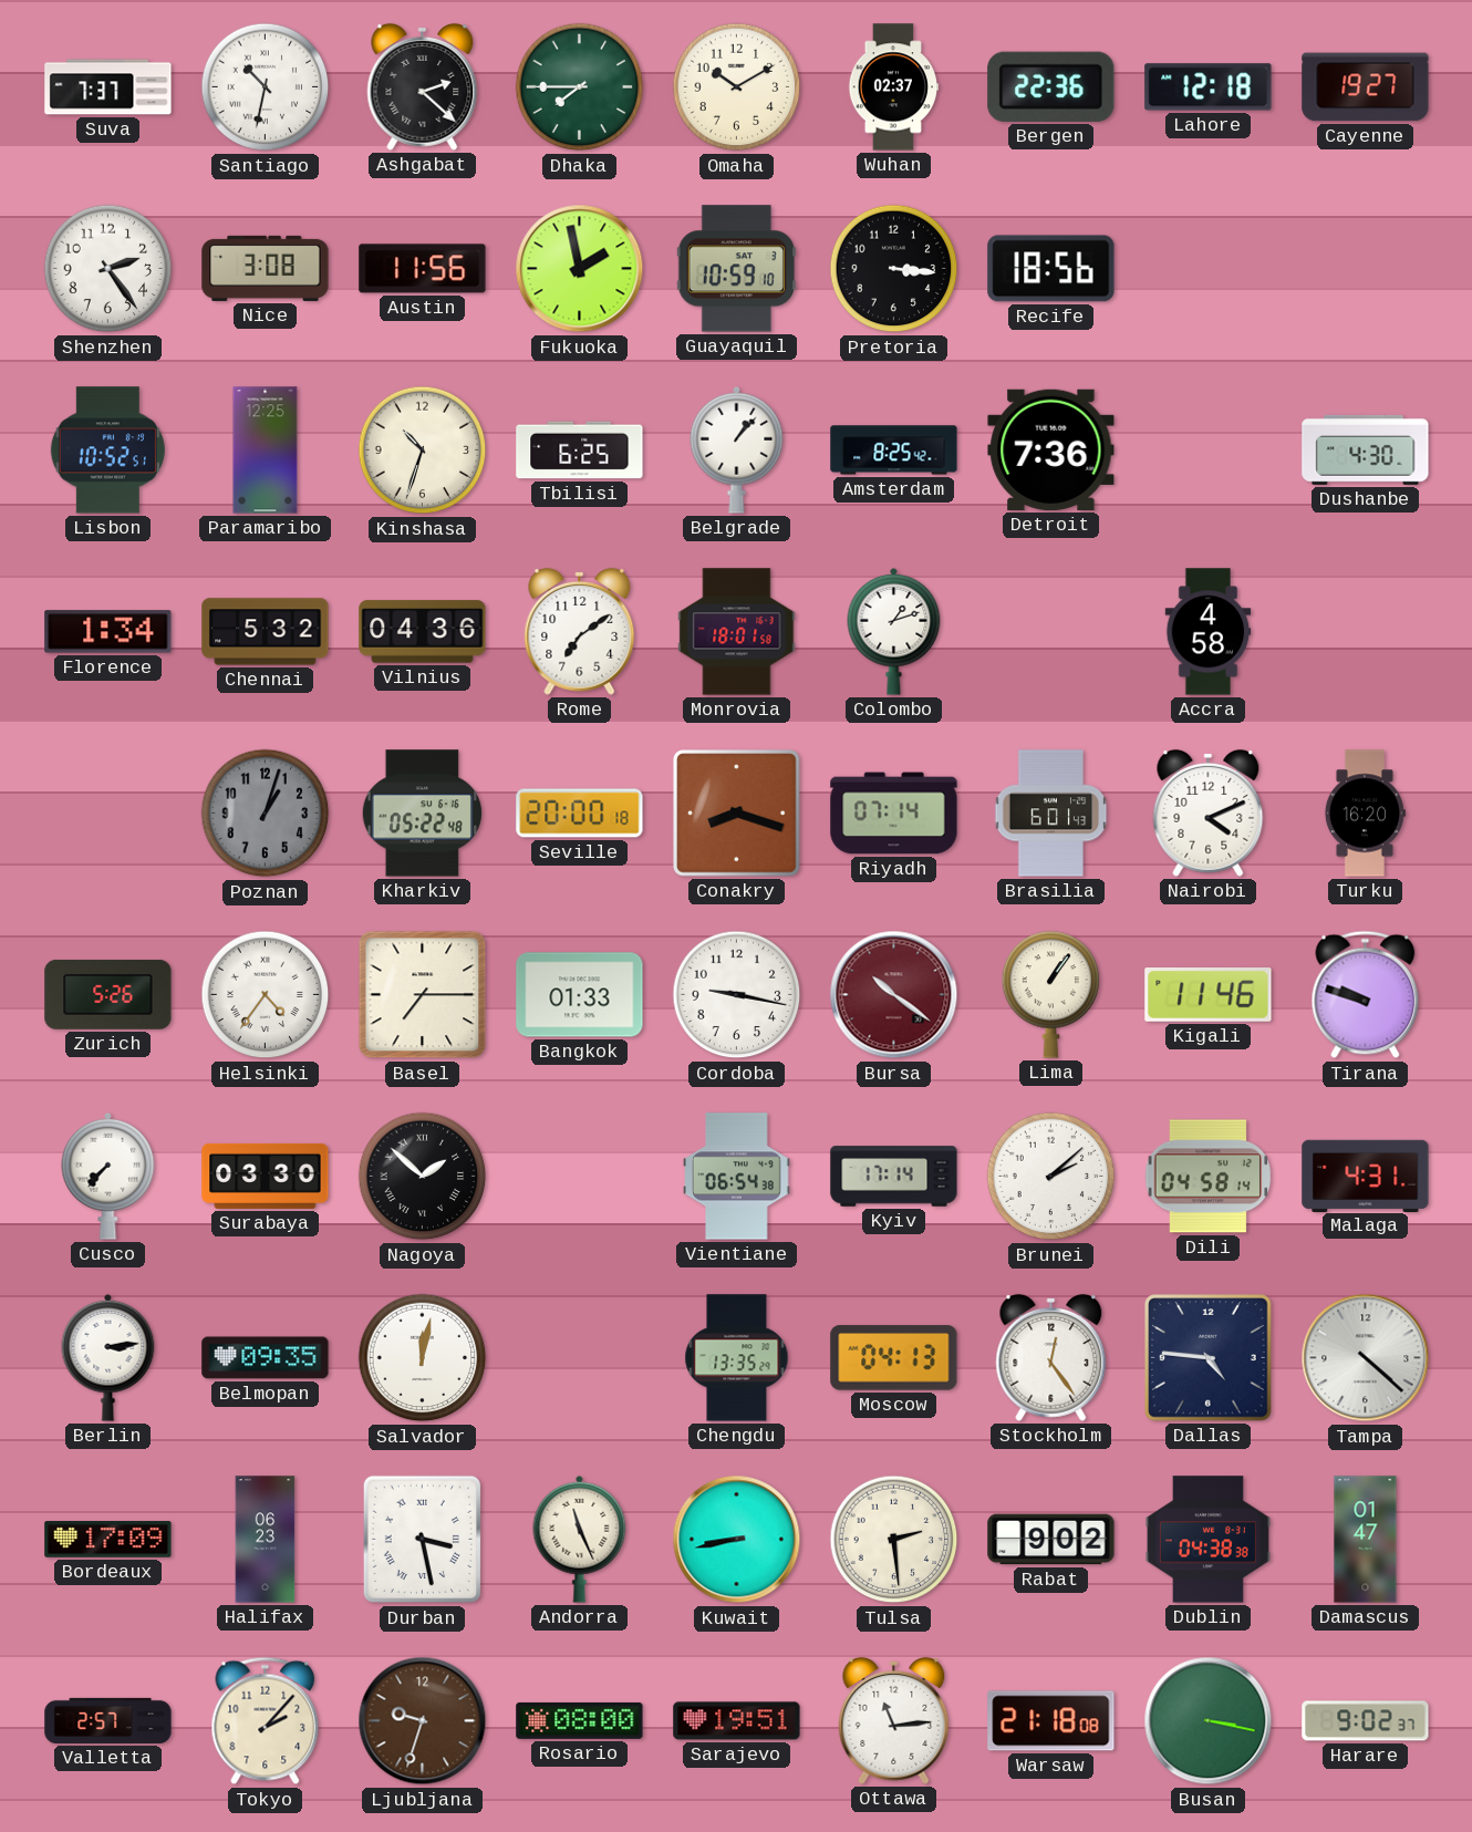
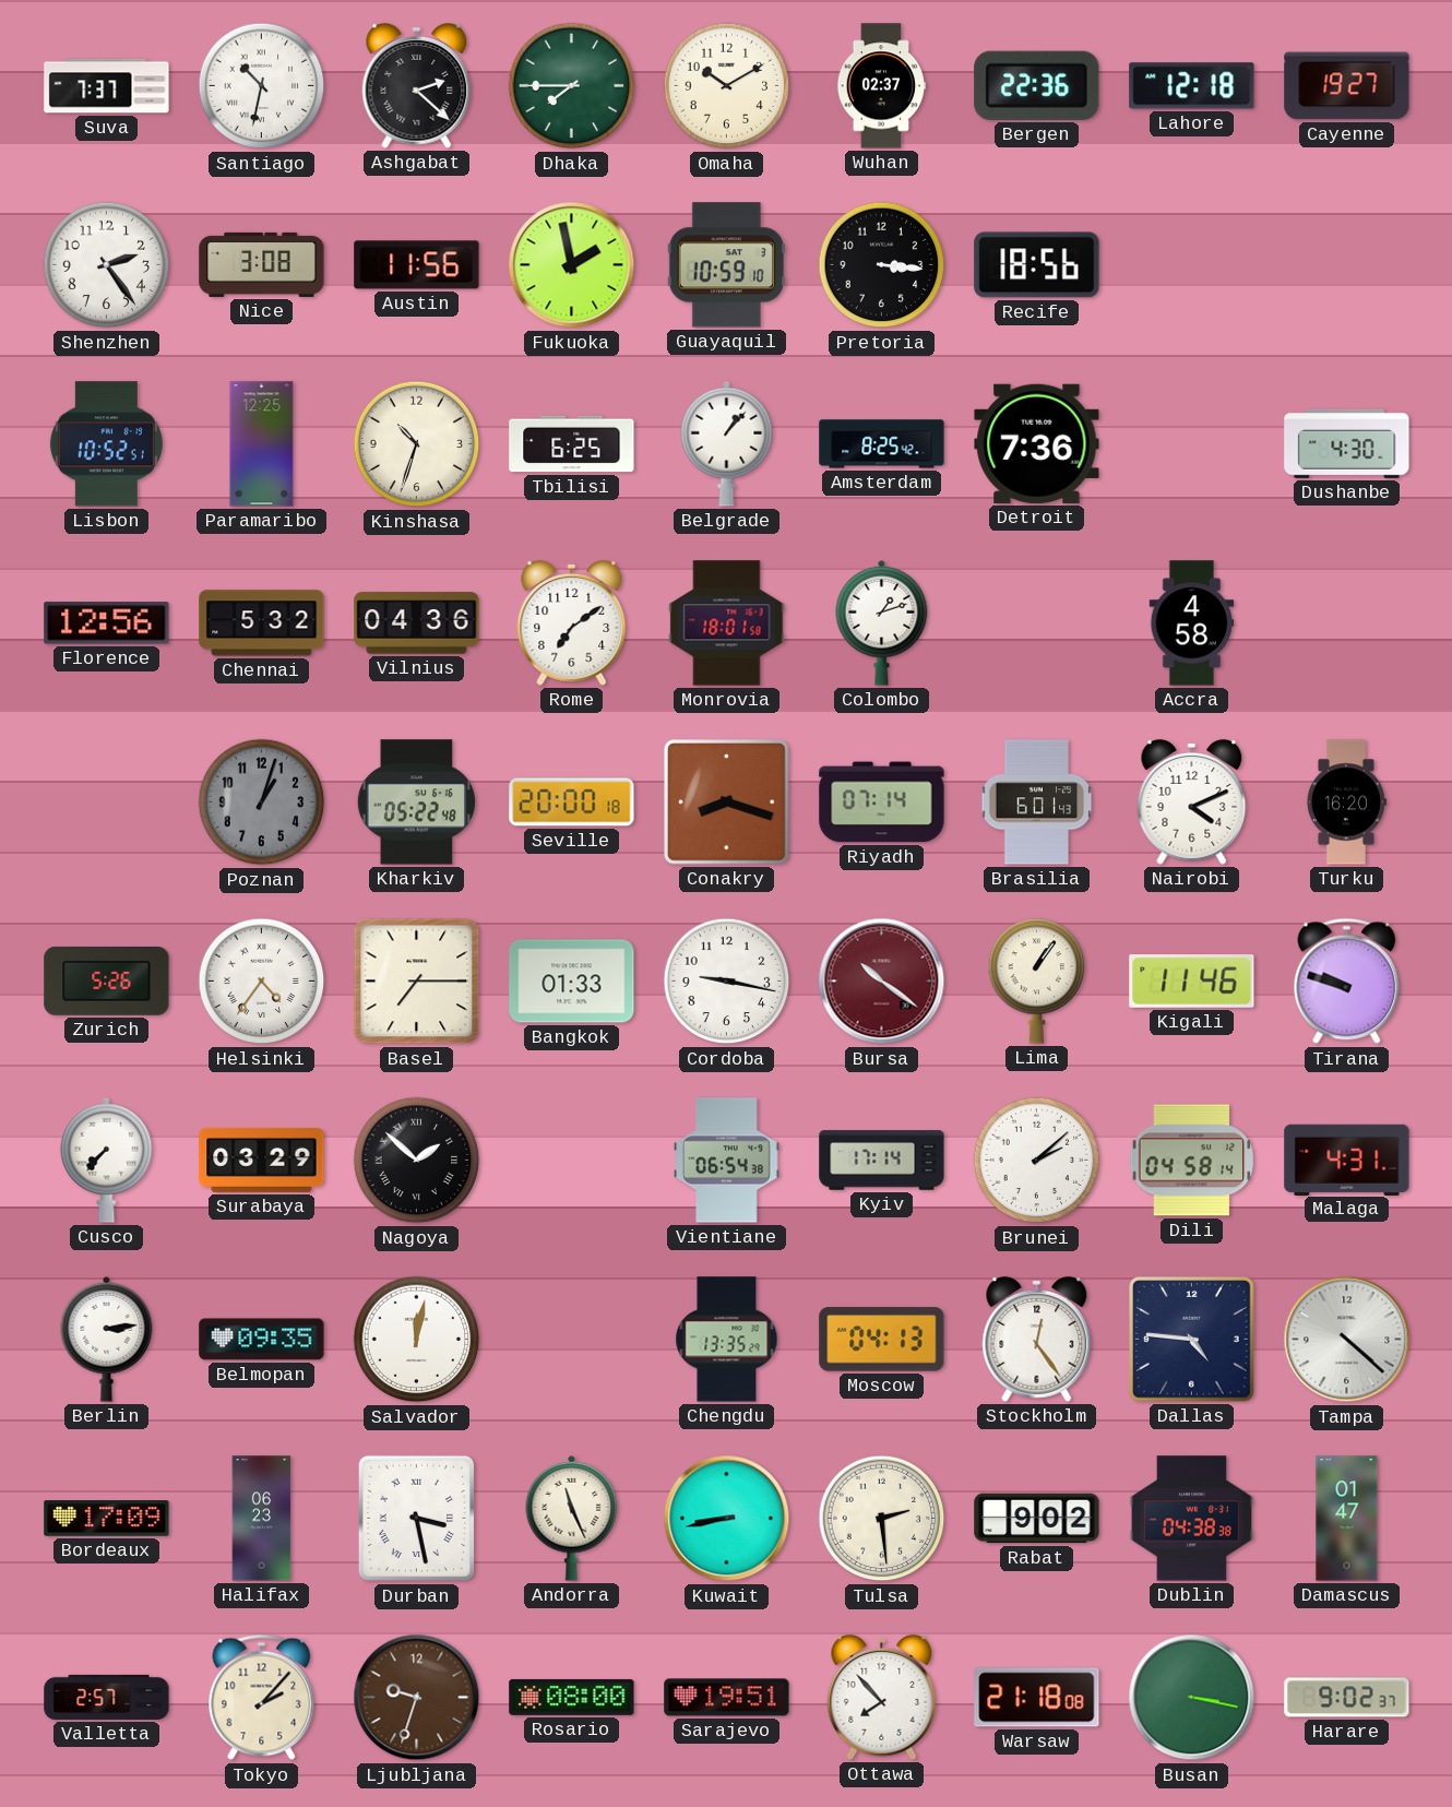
Florence: 1:34 -> 12:56
Surabaya: 03:30 -> 03:29
Ottawa: 11:14 -> 7:53
